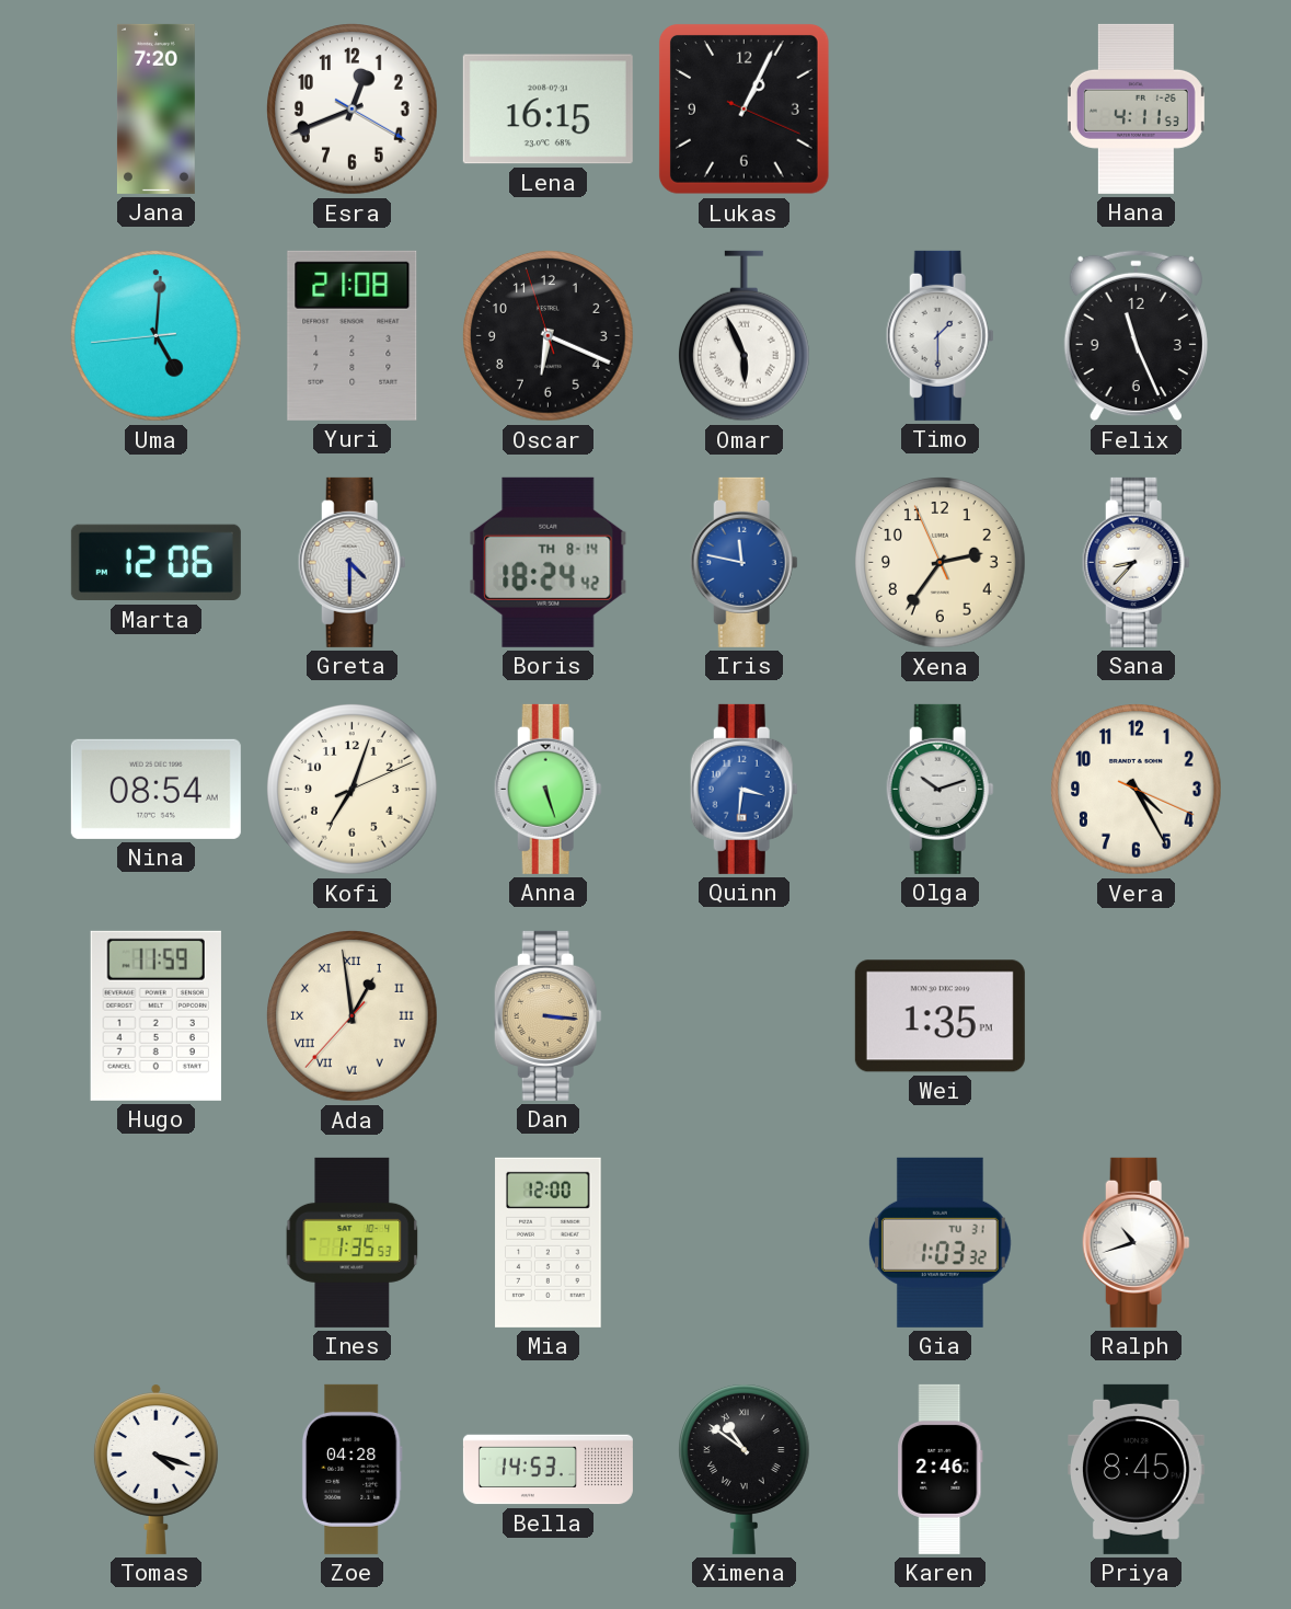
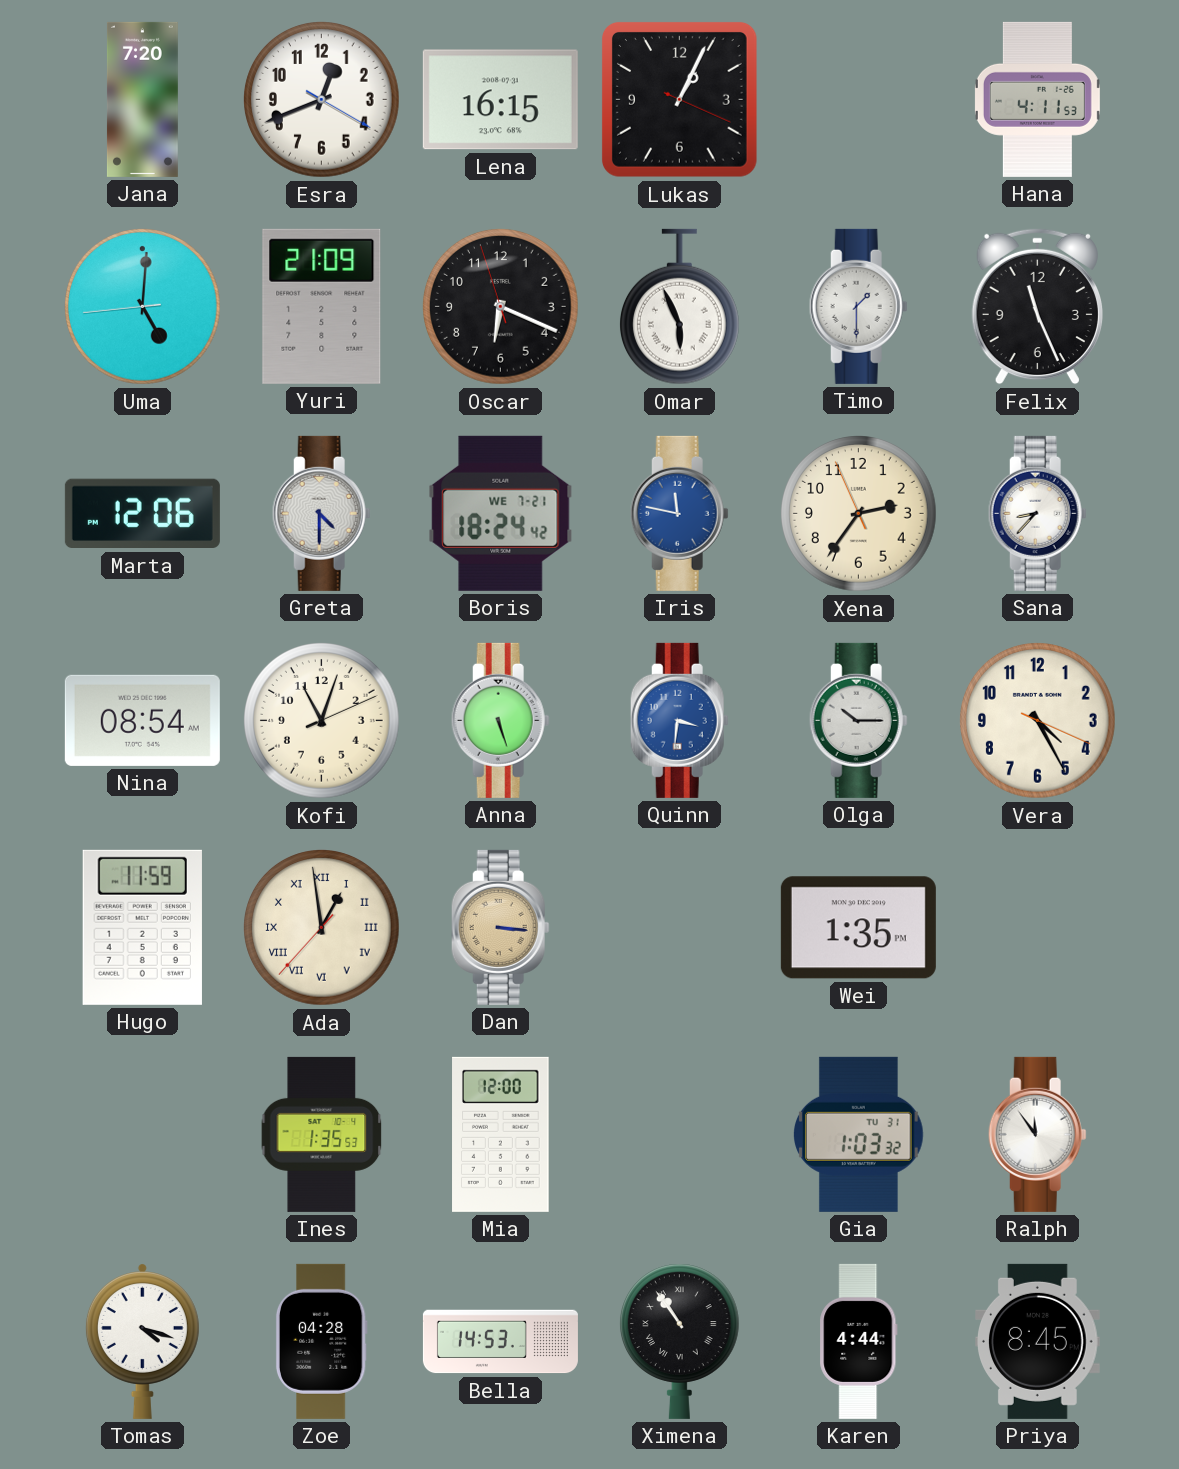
Yuri: 21:08 -> 21:09
Boris date: TH 8-14 -> WE 7-21
Kofi: 7:03 -> 11:03
Olga: 10:12 -> 10:15
Ralph: 10:42 -> 11:54
Ximena: 10:51 -> 10:54
Karen: 2:46 -> 4:44
